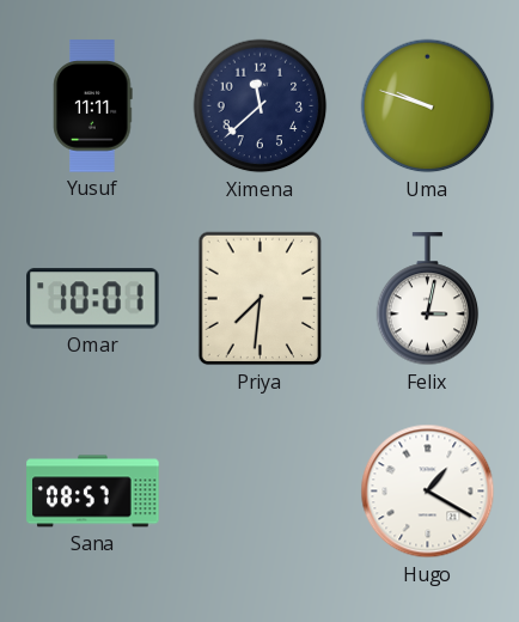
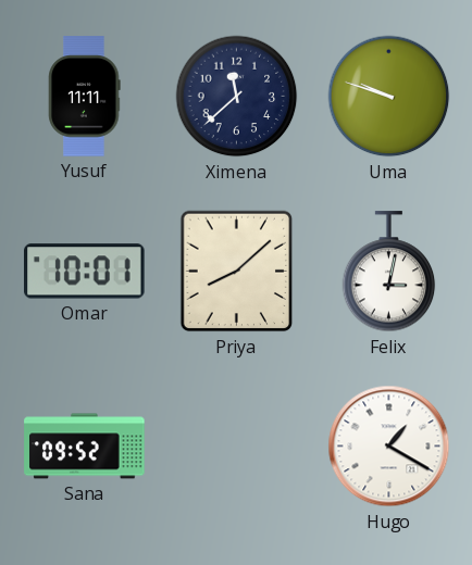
Priya: 7:31 -> 8:08
Sana: 08:57 -> 09:52
